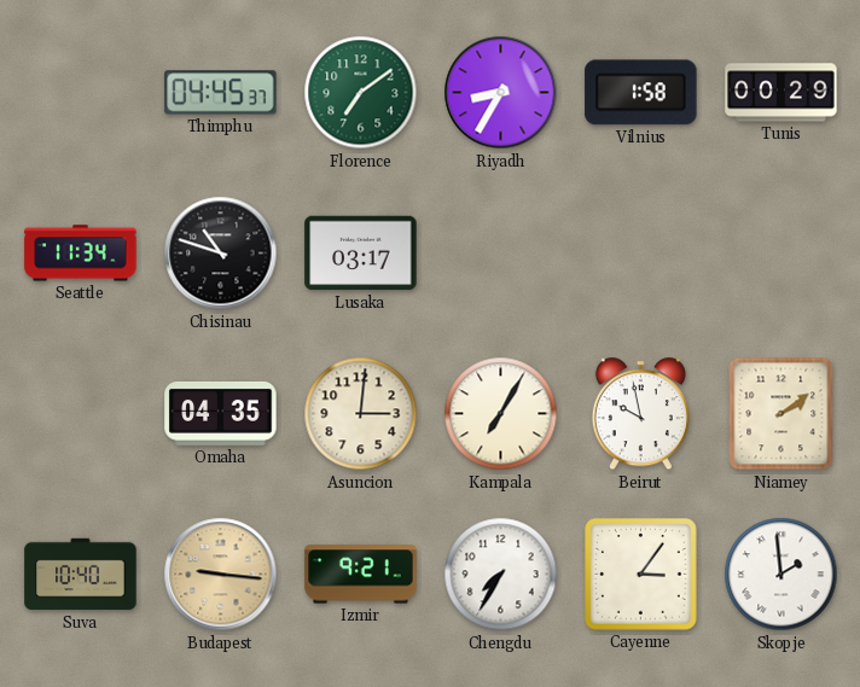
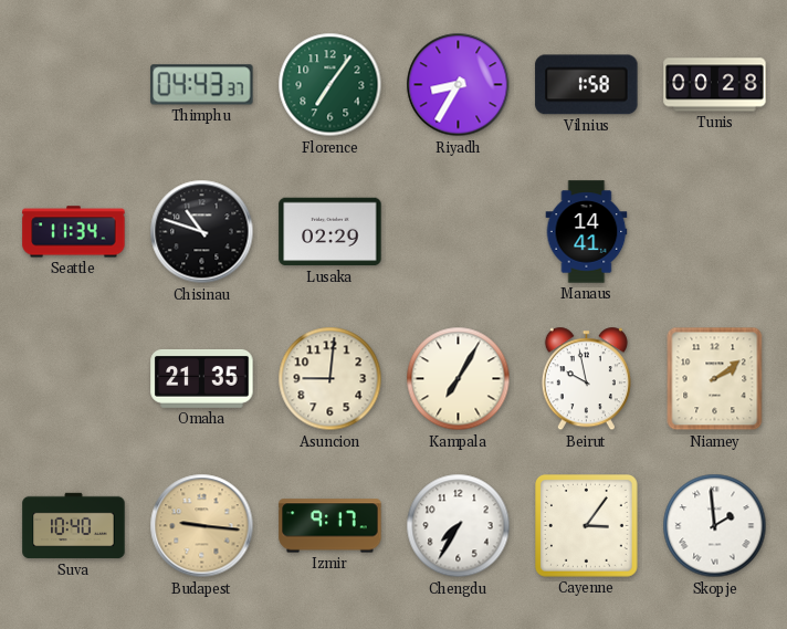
Thimphu: 04:45 -> 04:43
Florence: 7:09 -> 7:06
Tunis: 00:29 -> 00:28
Lusaka: 03:17 -> 02:29
Manaus: none -> 14:41
Omaha: 04:35 -> 21:35
Asuncion: 3:01 -> 9:01
Izmir: 9:21 -> 9:17
